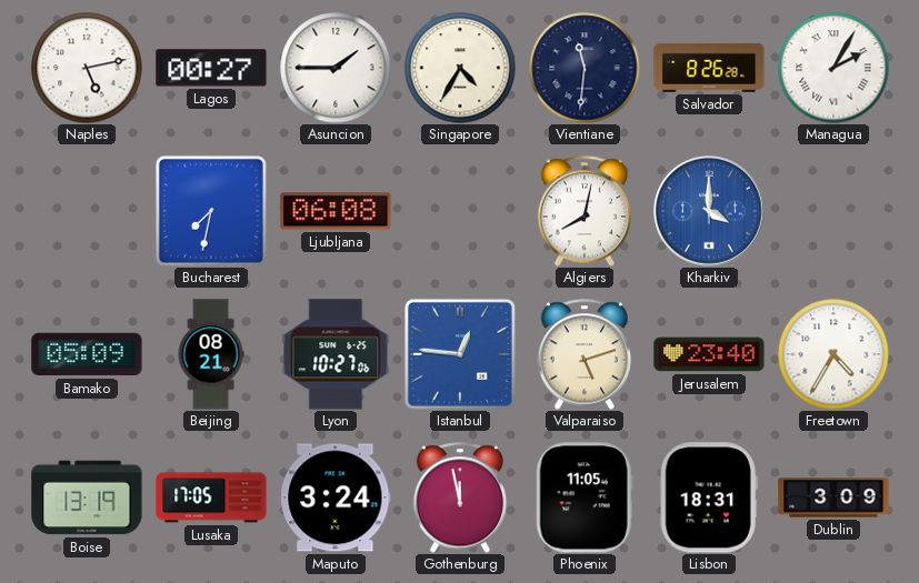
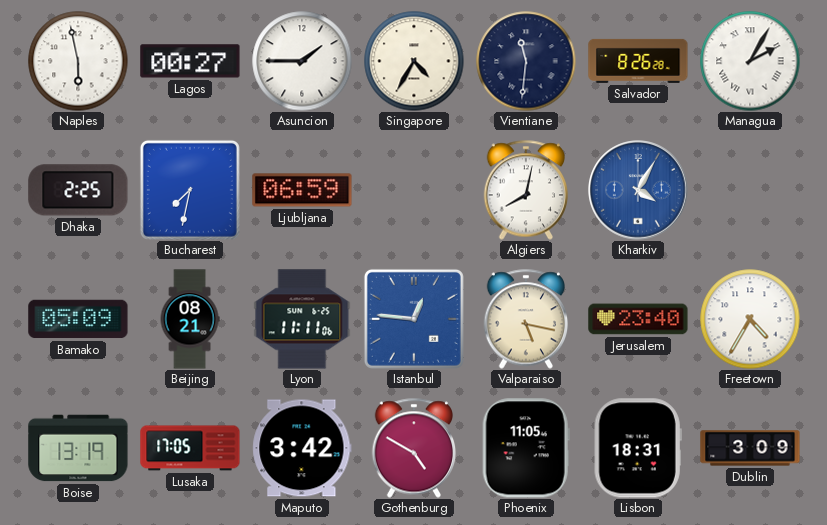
Naples: 5:13 -> 5:58
Dhaka: none -> 2:25
Ljubljana: 06:08 -> 06:59
Kharkiv: 4:00 -> 4:05
Lyon: 10:27 -> 11:11
Valparaiso: 5:12 -> 5:17
Maputo: 3:24 -> 3:42
Gothenburg: 11:58 -> 4:50
